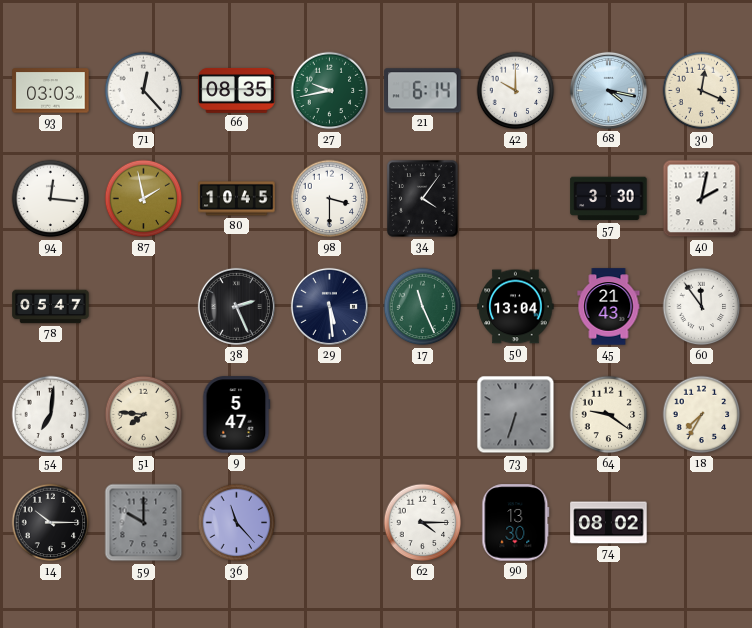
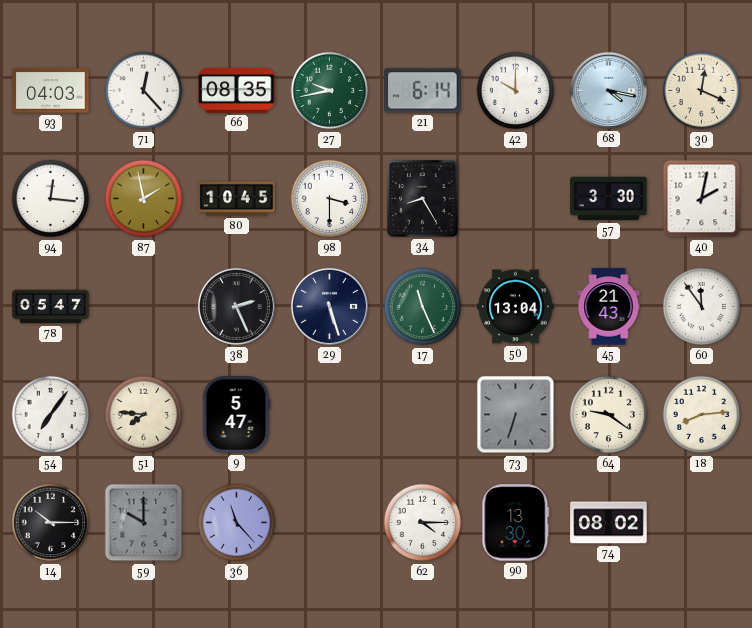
93: 03:03 -> 04:03
34: 4:06 -> 8:25
29: 5:29 -> 5:27
54: 7:01 -> 7:06
18: 7:35 -> 8:14
